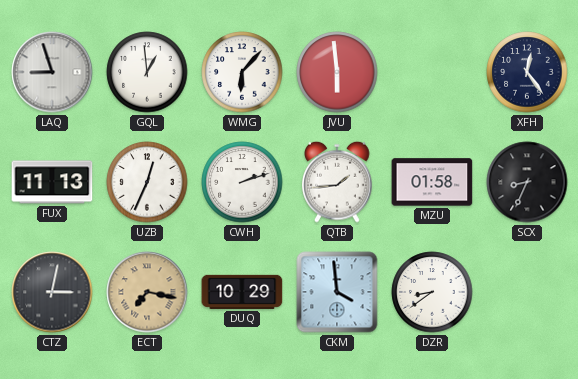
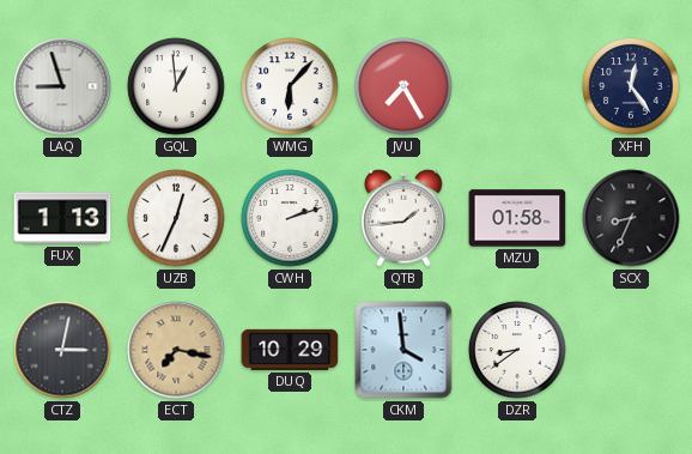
JVU: 5:59 -> 7:25
FUX: 11:13 -> 1:13
